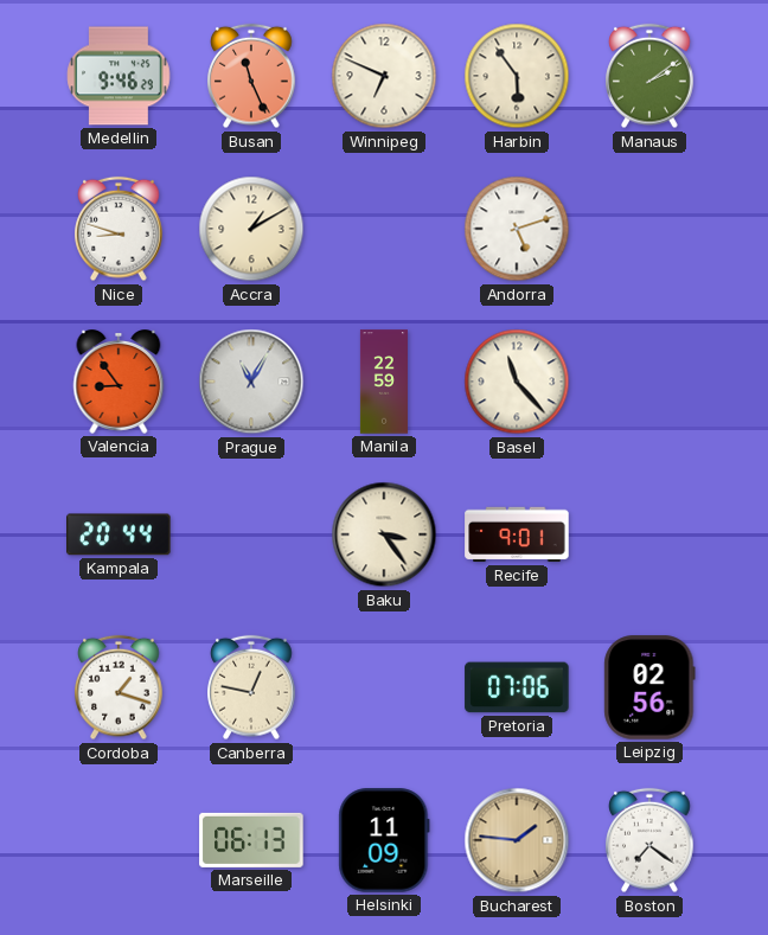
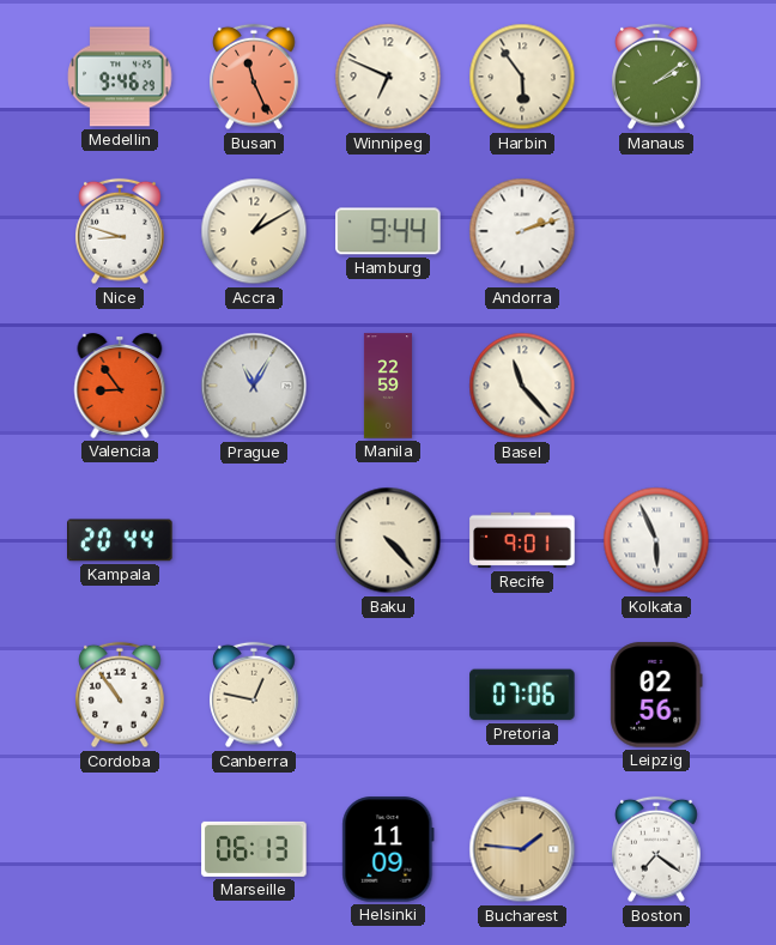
Hamburg: none -> 9:44
Andorra: 5:12 -> 2:12
Baku: 3:24 -> 4:23
Kolkata: none -> 5:56
Cordoba: 1:18 -> 10:54
